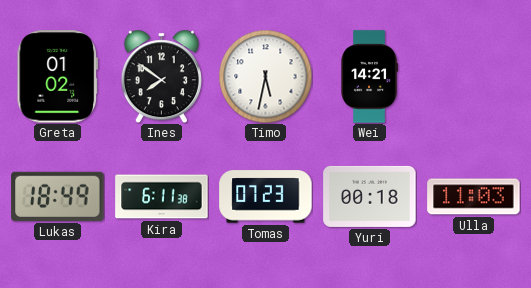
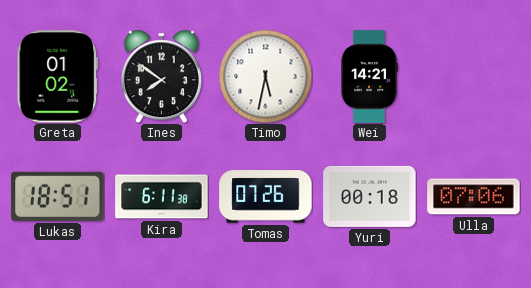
Lukas: 18:49 -> 18:51
Tomas: 07:23 -> 07:26
Ulla: 11:03 -> 07:06
